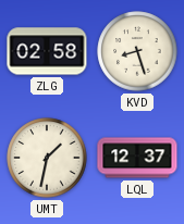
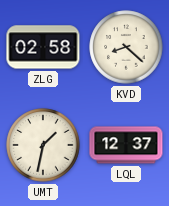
KVD: 8:27 -> 8:22
